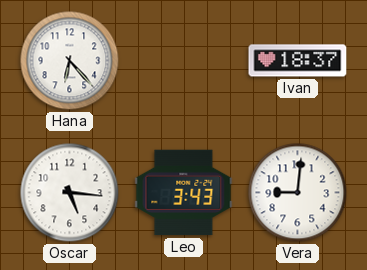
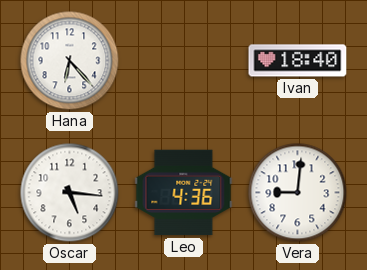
Ivan: 18:37 -> 18:40
Leo: 3:43 -> 4:36
